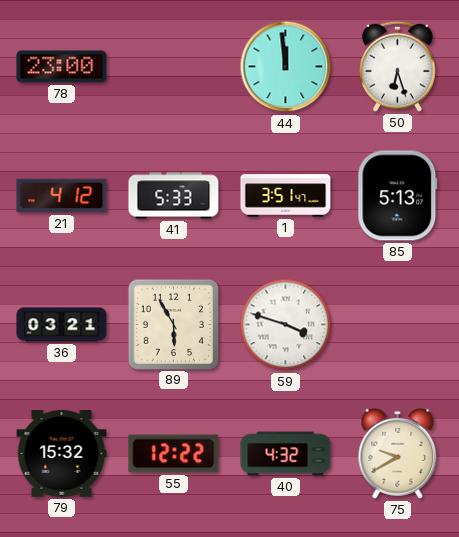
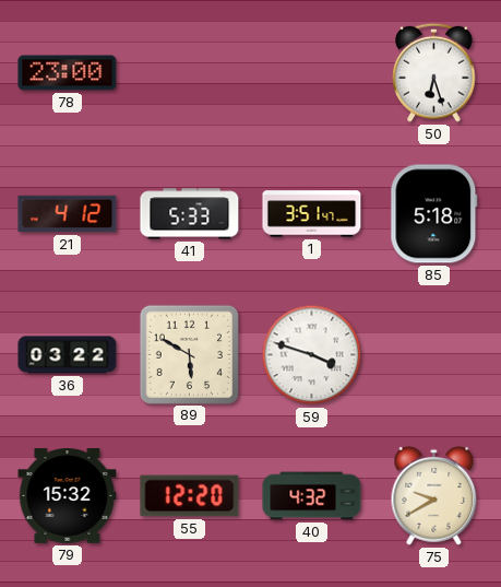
44: 11:59 -> none
85: 5:13 -> 5:18
36: 03:21 -> 03:22
89: 5:55 -> 5:50
55: 12:22 -> 12:20
